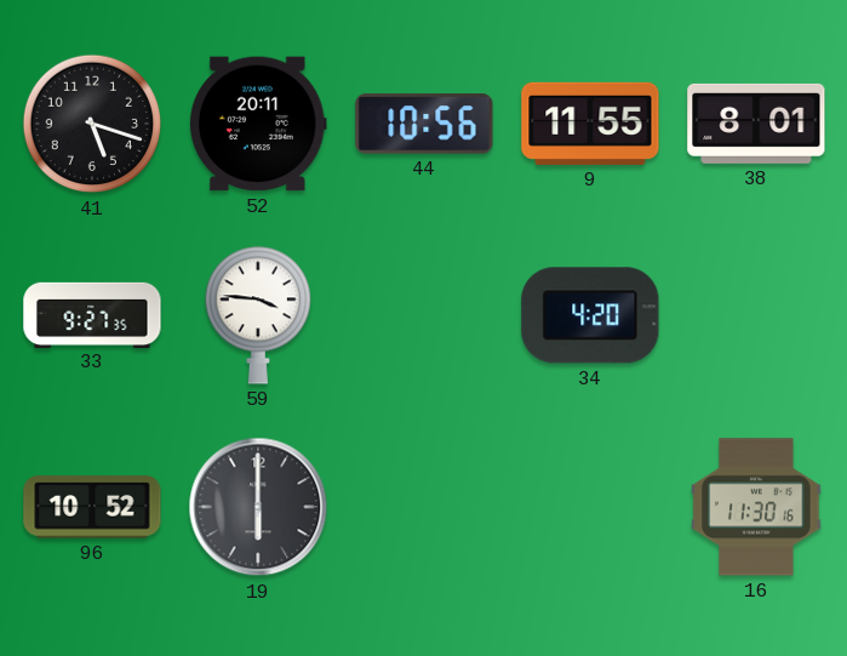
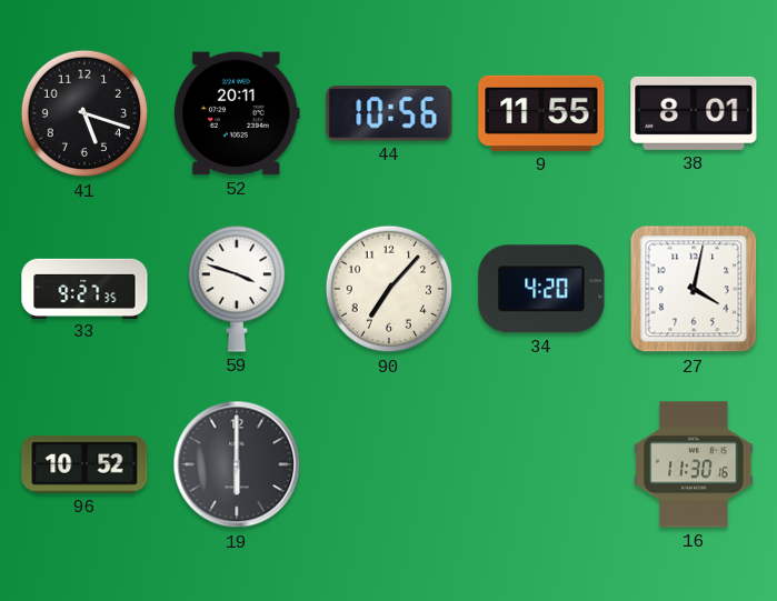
59: 3:46 -> 3:48
90: none -> 7:07
27: none -> 4:02
